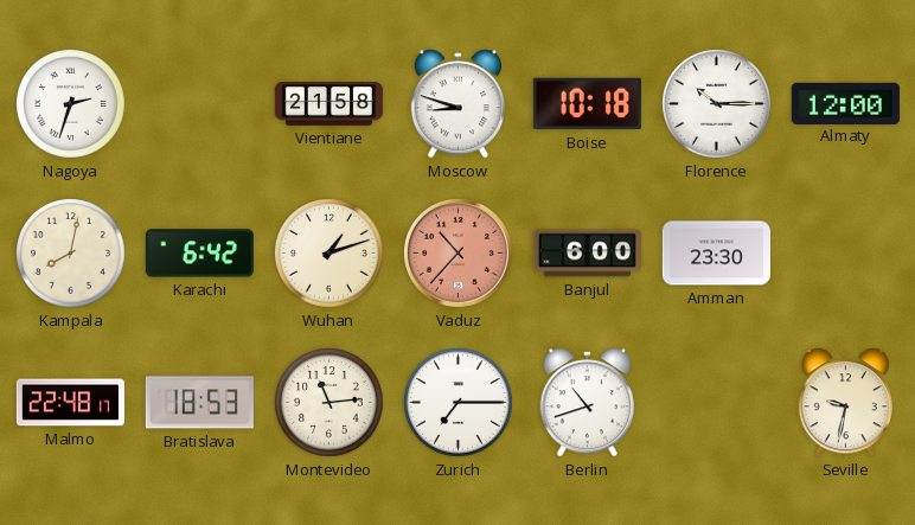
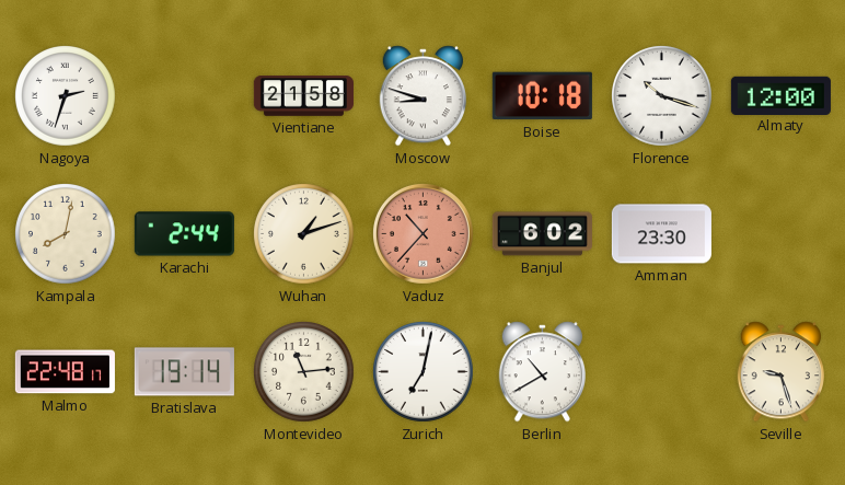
Florence: 10:15 -> 10:18
Karachi: 6:42 -> 2:44
Banjul: 6:00 -> 6:02
Bratislava: 18:53 -> 19:14
Zurich: 7:15 -> 7:02
Berlin: 10:42 -> 10:40
Seville: 9:32 -> 9:27
